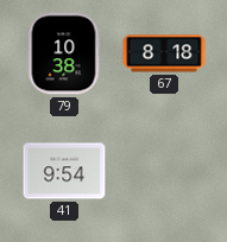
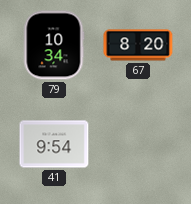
79: 10:38 -> 10:34
67: 8:18 -> 8:20
